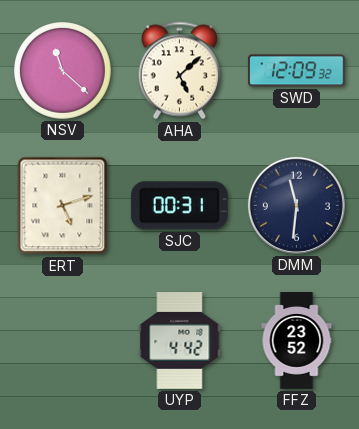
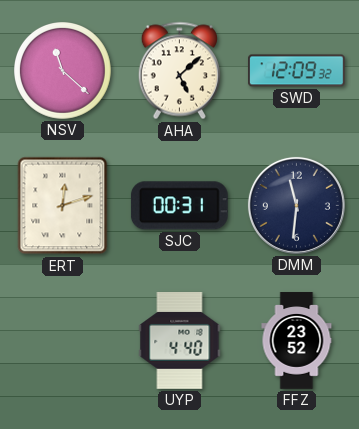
ERT: 5:12 -> 12:12
UYP: 4:42 -> 4:40
